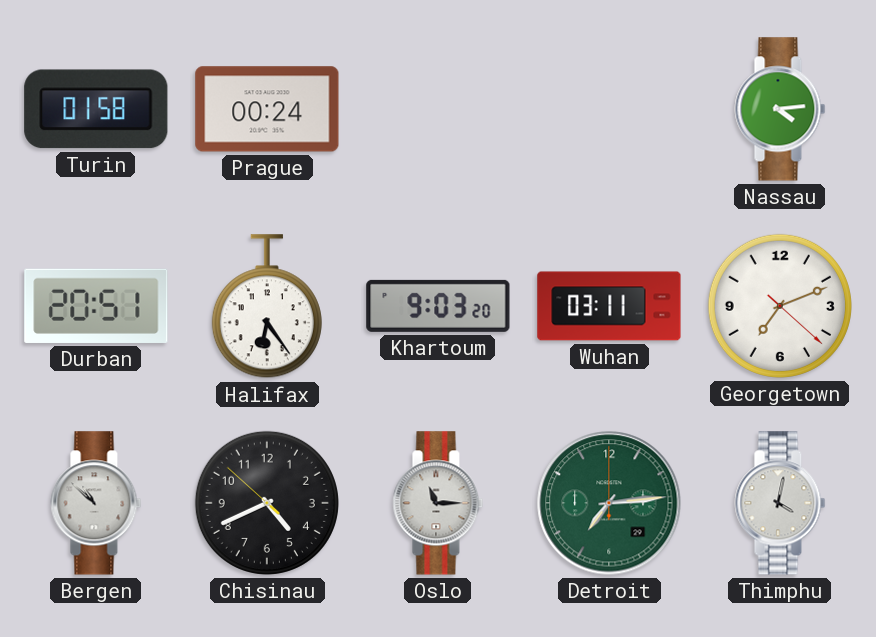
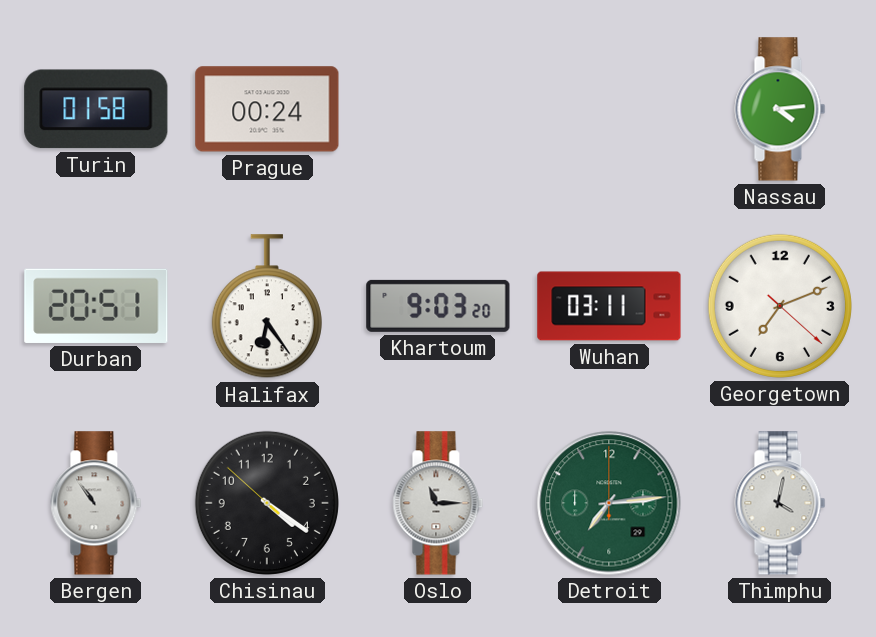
Bergen: 10:52 -> 10:54
Chisinau: 4:40 -> 4:20
